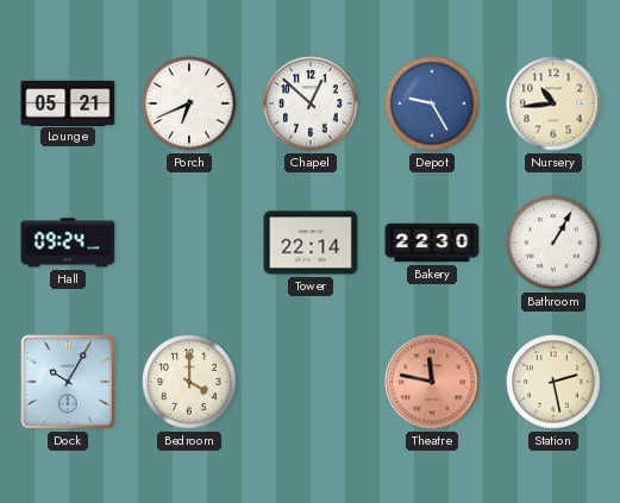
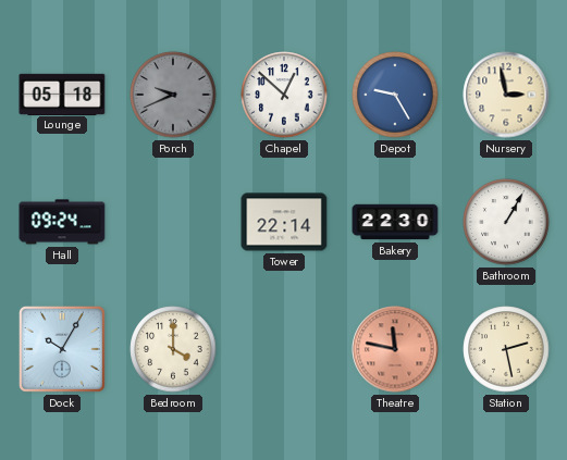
Lounge: 05:21 -> 05:18
Porch: 6:41 -> 9:41
Porch dial: white -> grey
Nursery: 10:44 -> 2:58
